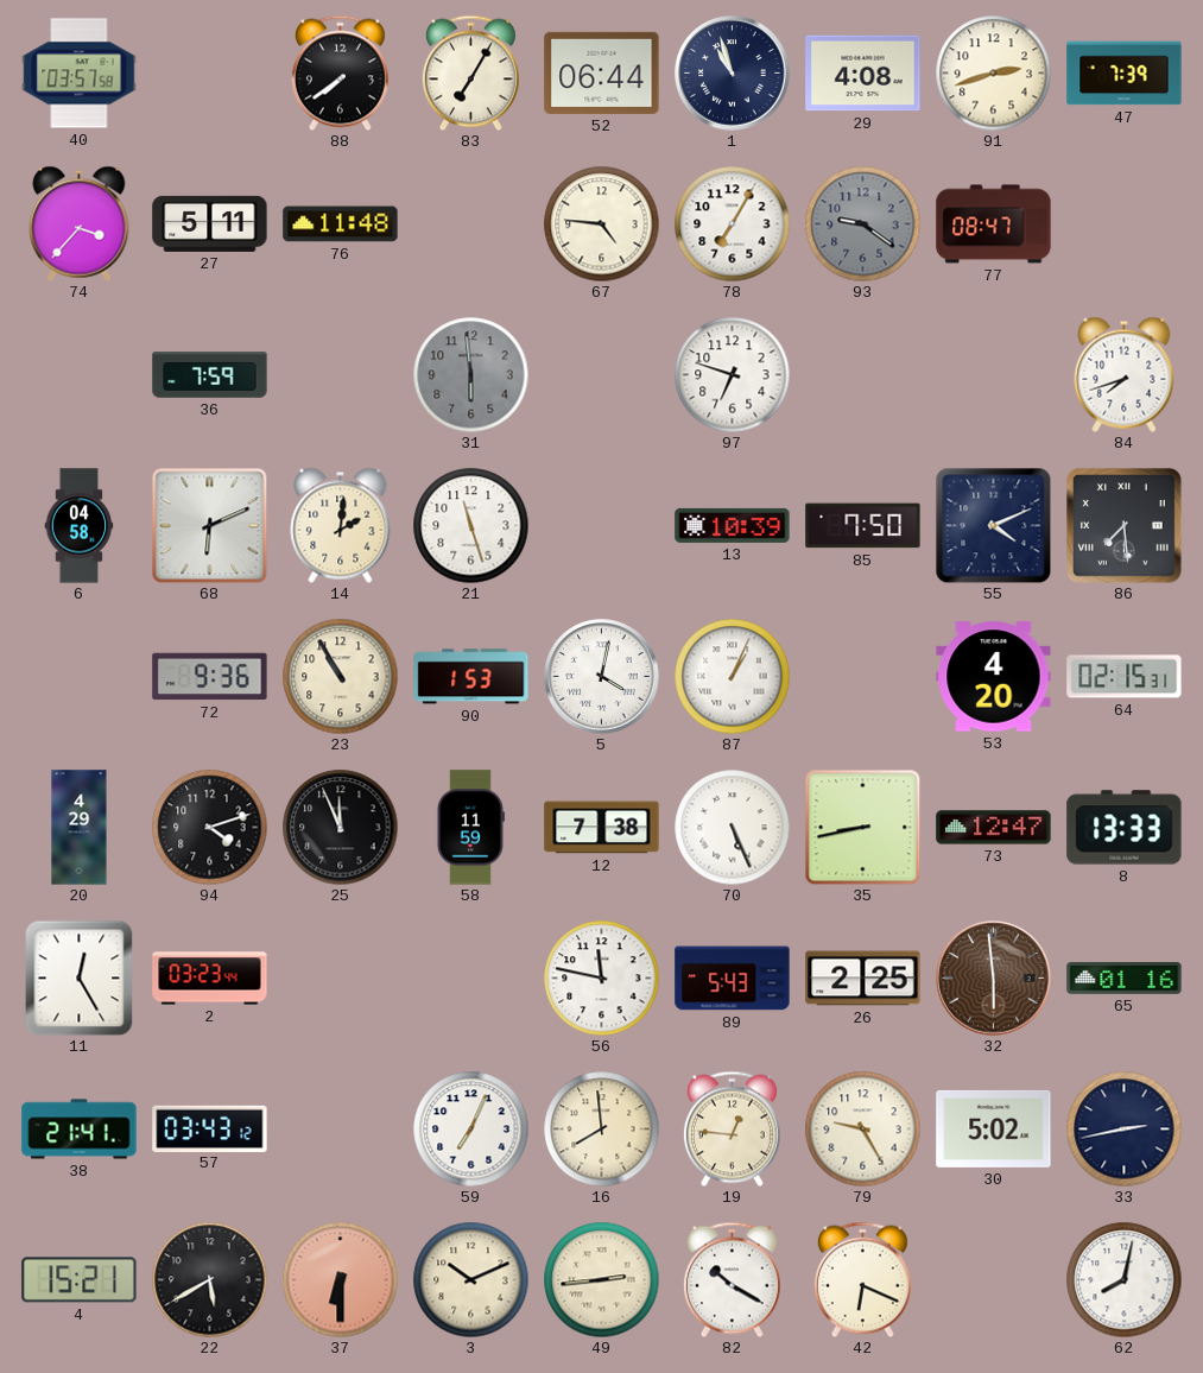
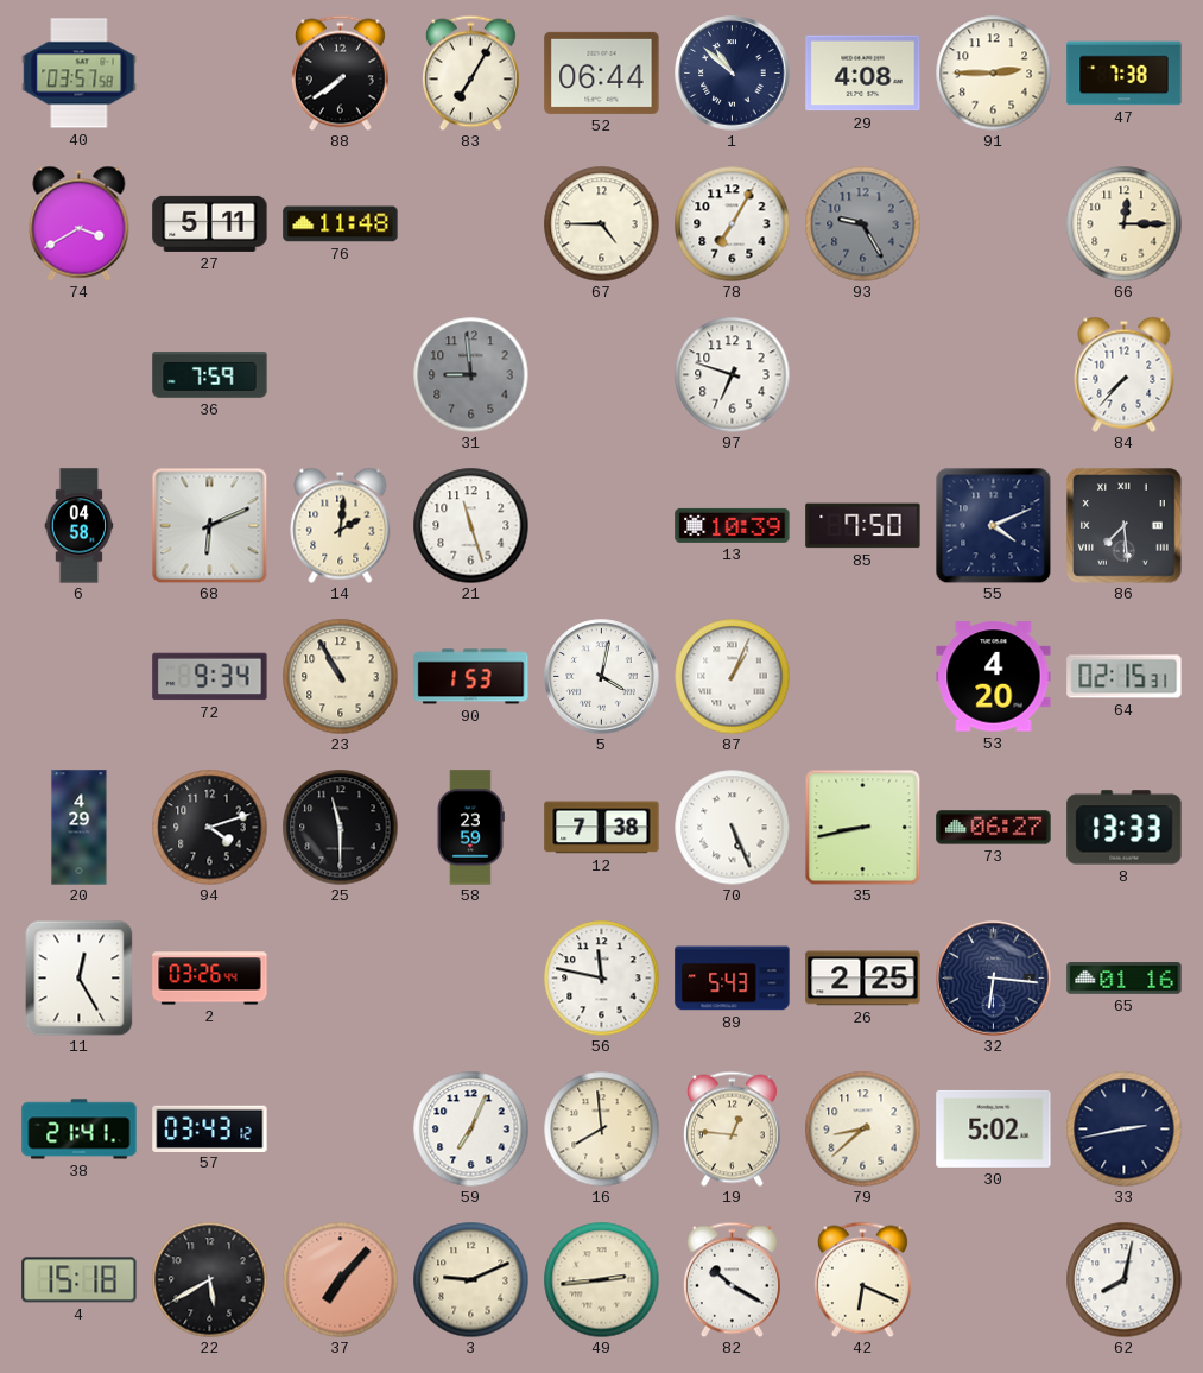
1: 10:57 -> 10:52
91: 2:42 -> 2:45
47: 7:39 -> 7:38
74: 3:37 -> 3:40
67: 4:46 -> 4:45
93: 9:21 -> 9:25
77: 08:47 -> none
66: none -> 12:15
31: 5:59 -> 8:59
84: 7:42 -> 7:37
72: 9:36 -> 9:34
25: 11:56 -> 11:30
58: 11:59 -> 23:59
73: 12:47 -> 06:27
2: 03:23 -> 03:26
32: 5:59 -> 6:16
32 dial: brown -> navy
79: 9:25 -> 8:38
4: 15:21 -> 15:18
37: 6:30 -> 7:07
3: 10:11 -> 9:11
